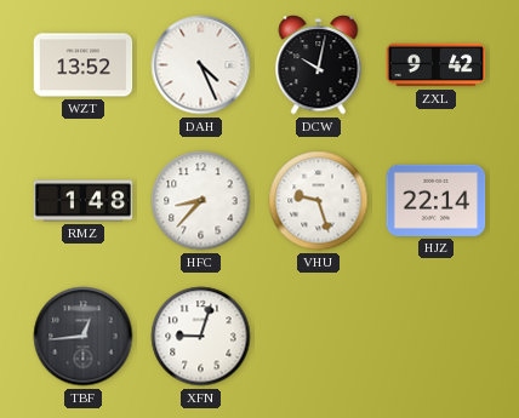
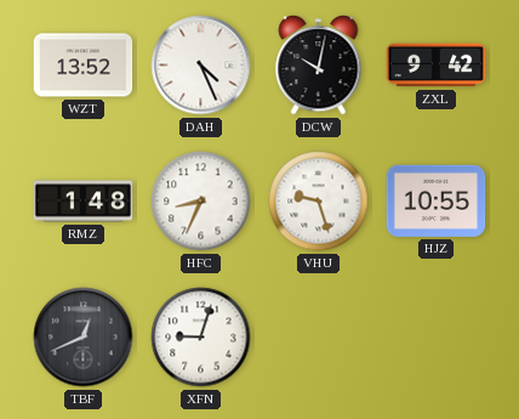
HFC: 8:37 -> 8:34
HJZ: 22:14 -> 10:55
TBF: 12:44 -> 12:41
